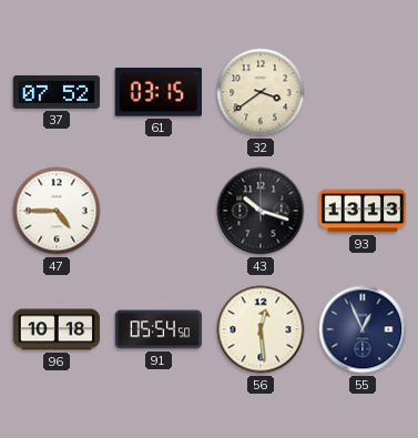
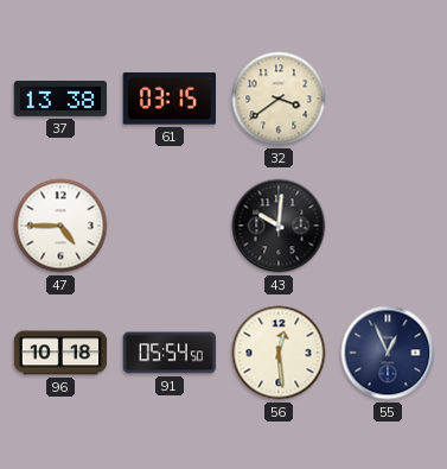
37: 07:52 -> 13:38
43: 10:18 -> 10:01
93: 13:13 -> none
